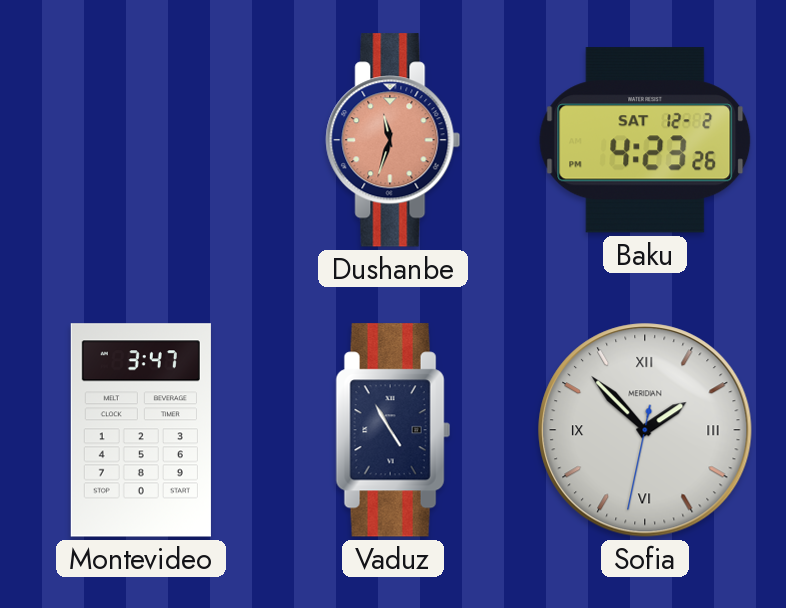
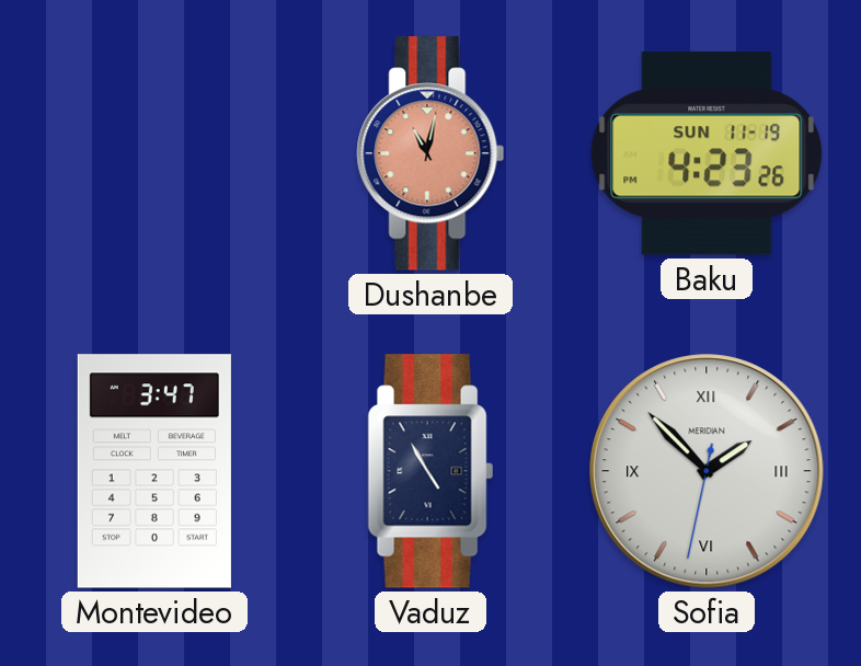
Dushanbe: 11:33 -> 11:02
Baku date: SAT 12-2 -> SUN 11-19
